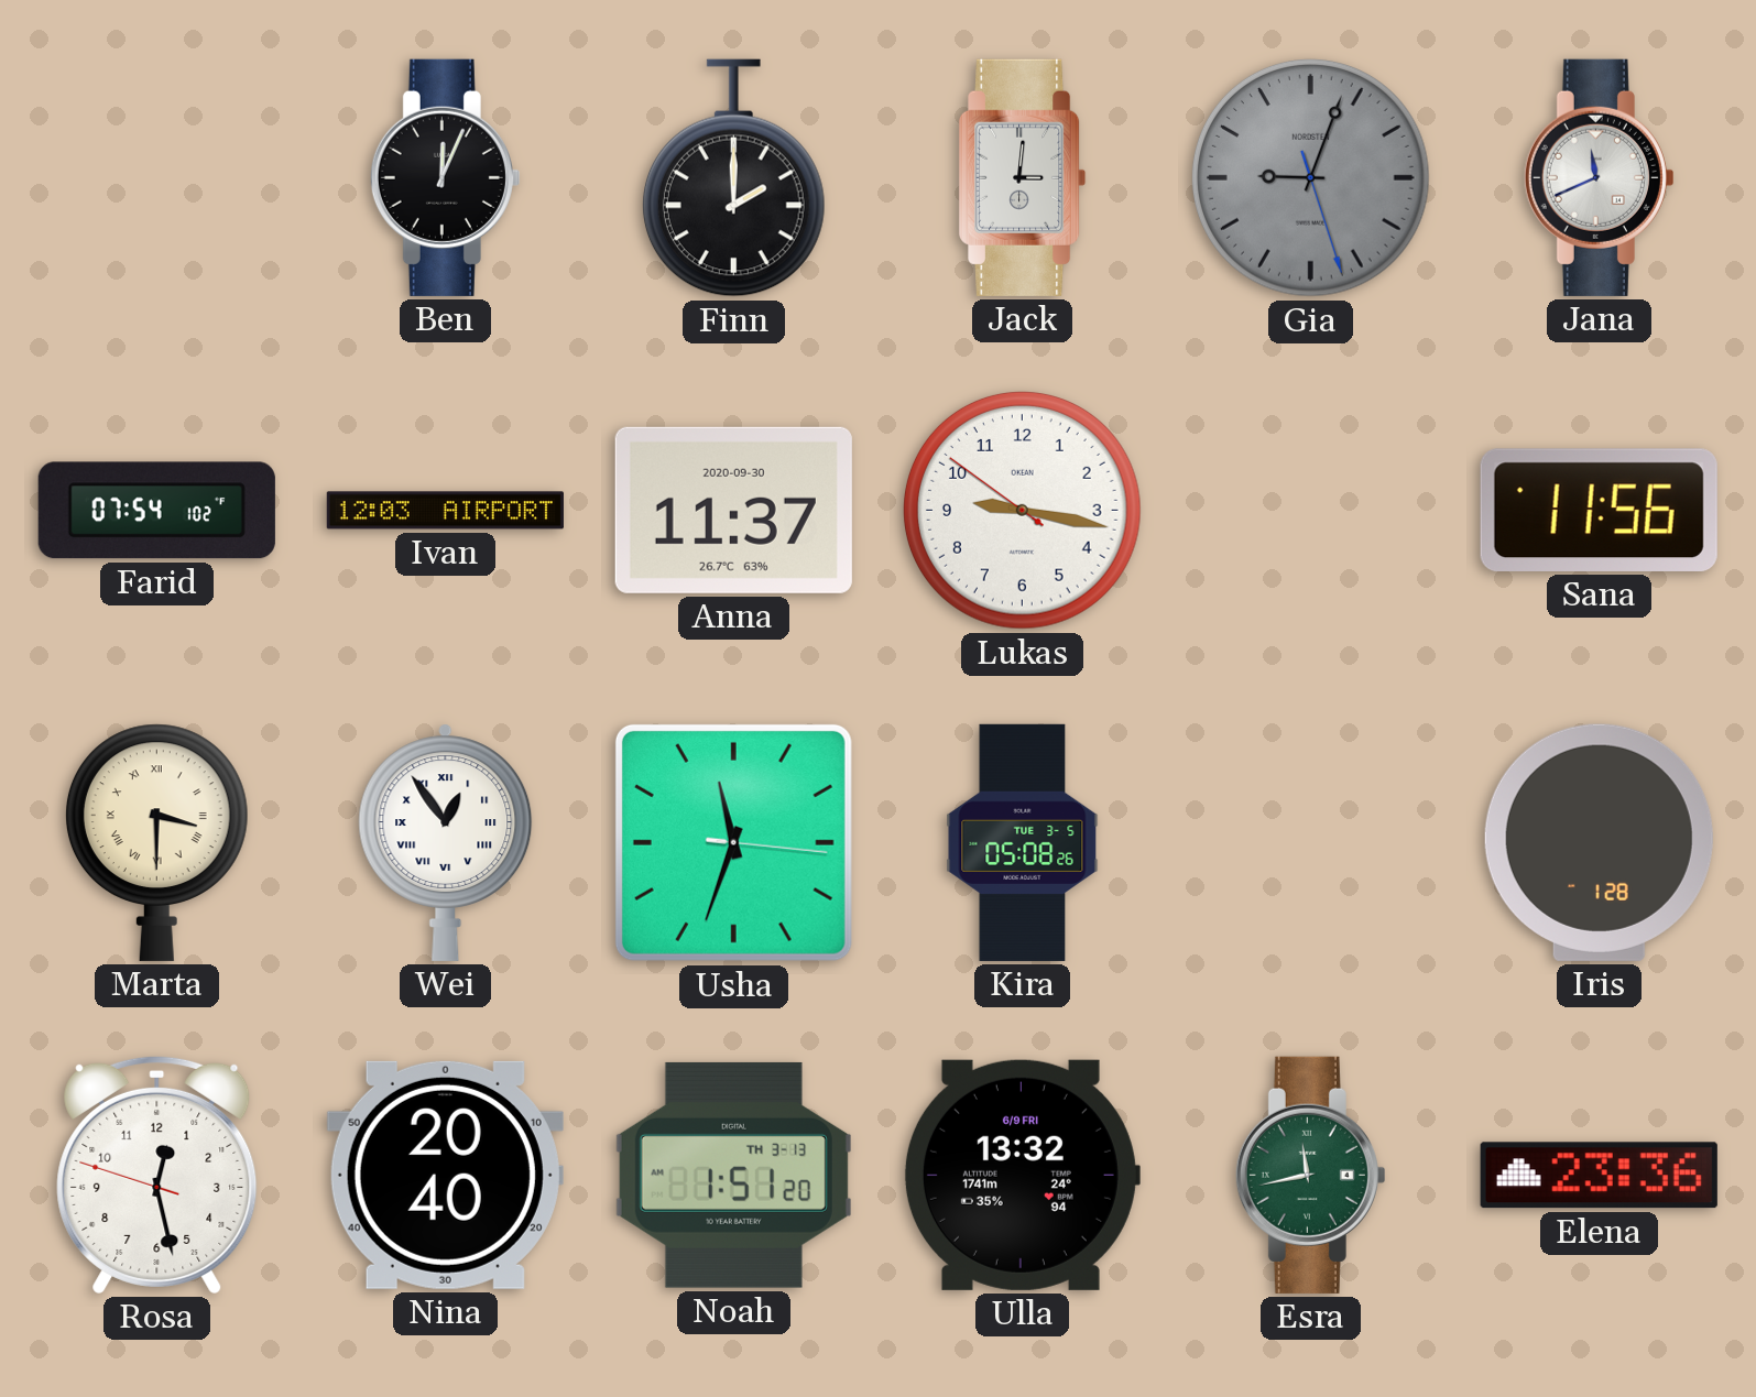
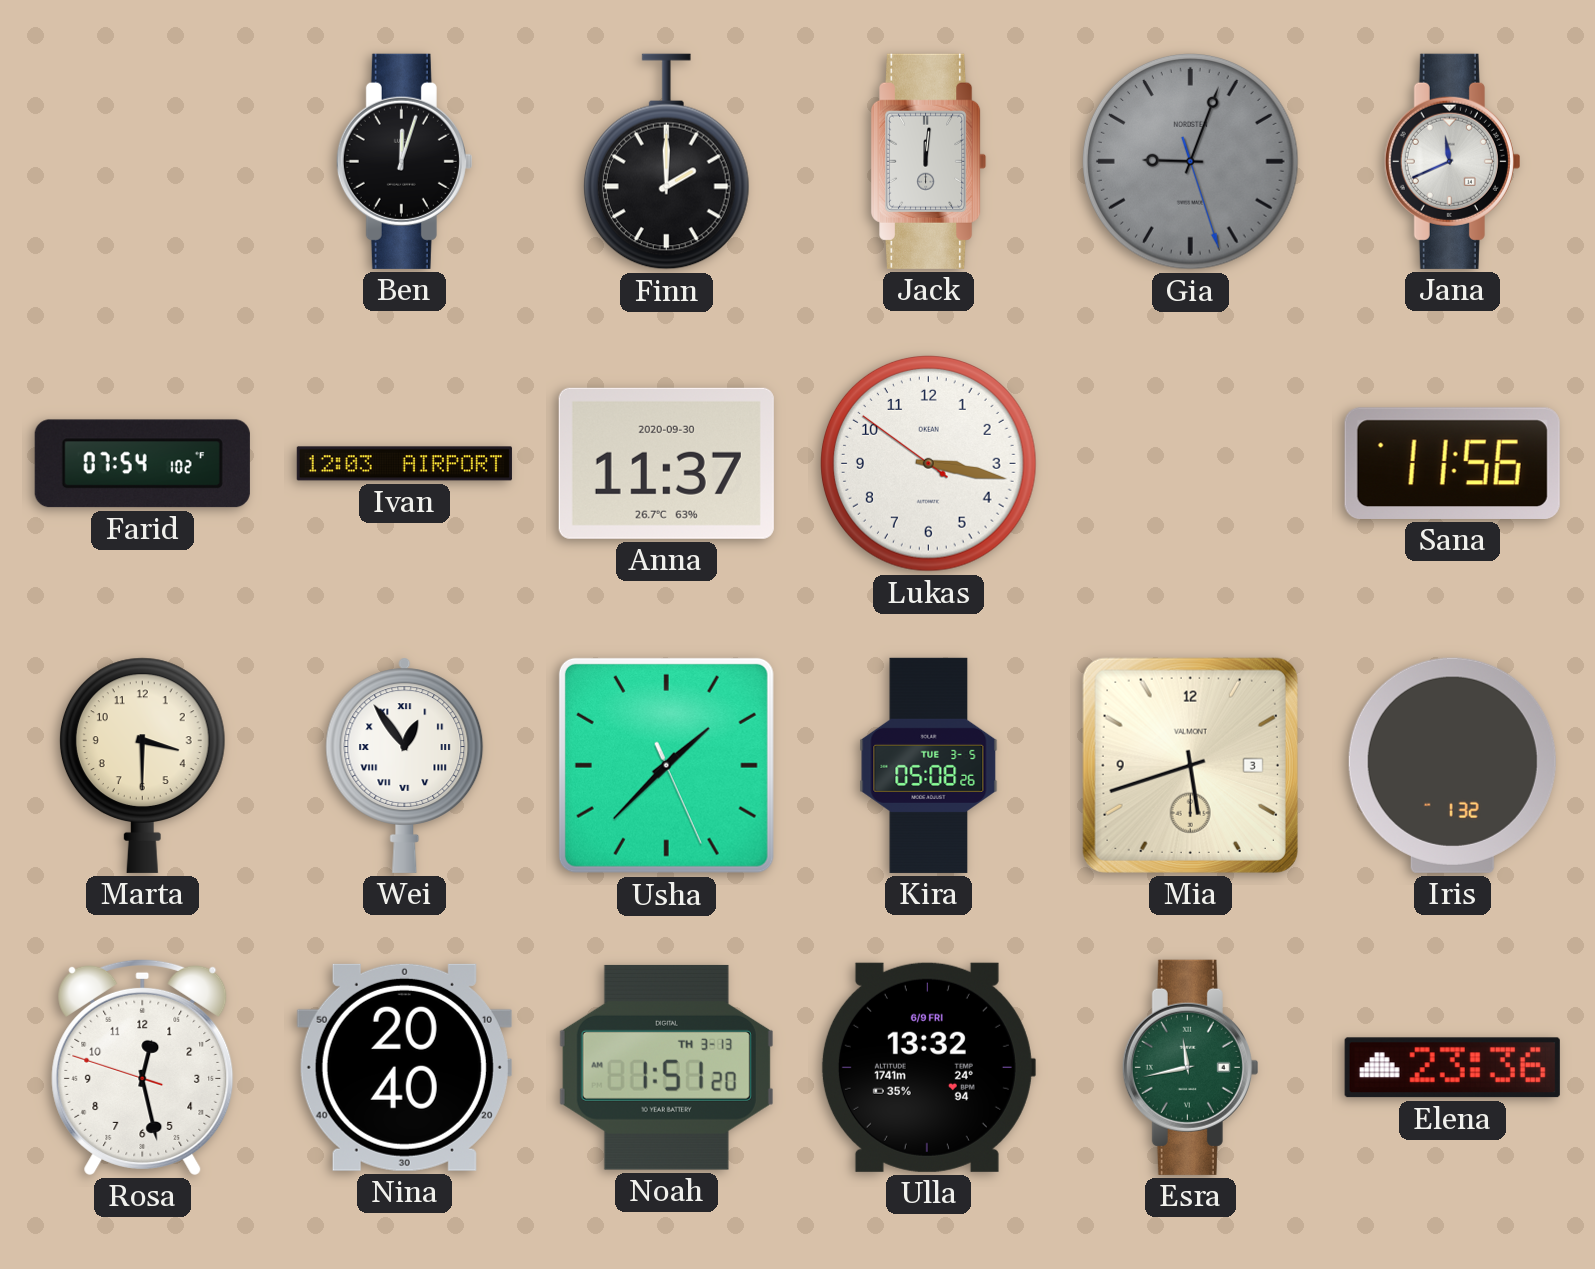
Ben: 12:04 -> 12:03
Jack: 3:01 -> 12:01
Lukas: 9:16 -> 3:16
Marta numerals: Roman -> Arabic
Usha: 11:33 -> 1:37
Mia: none -> 5:42
Iris: 1:28 -> 1:32
